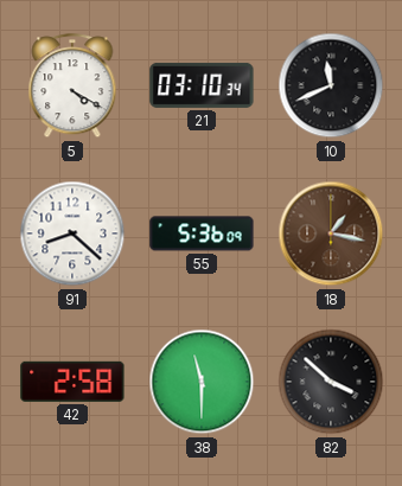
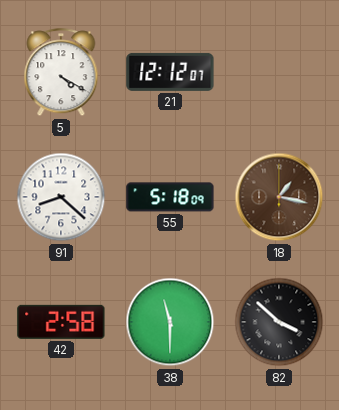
21: 03:10 -> 12:12
10: 11:41 -> none
55: 5:36 -> 5:18
